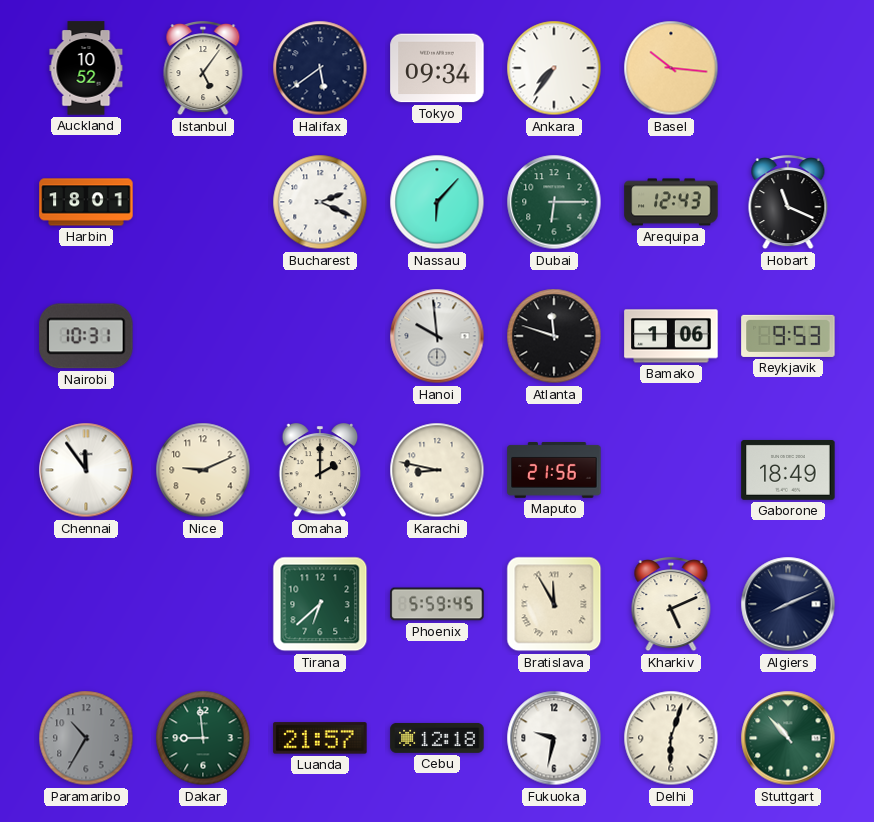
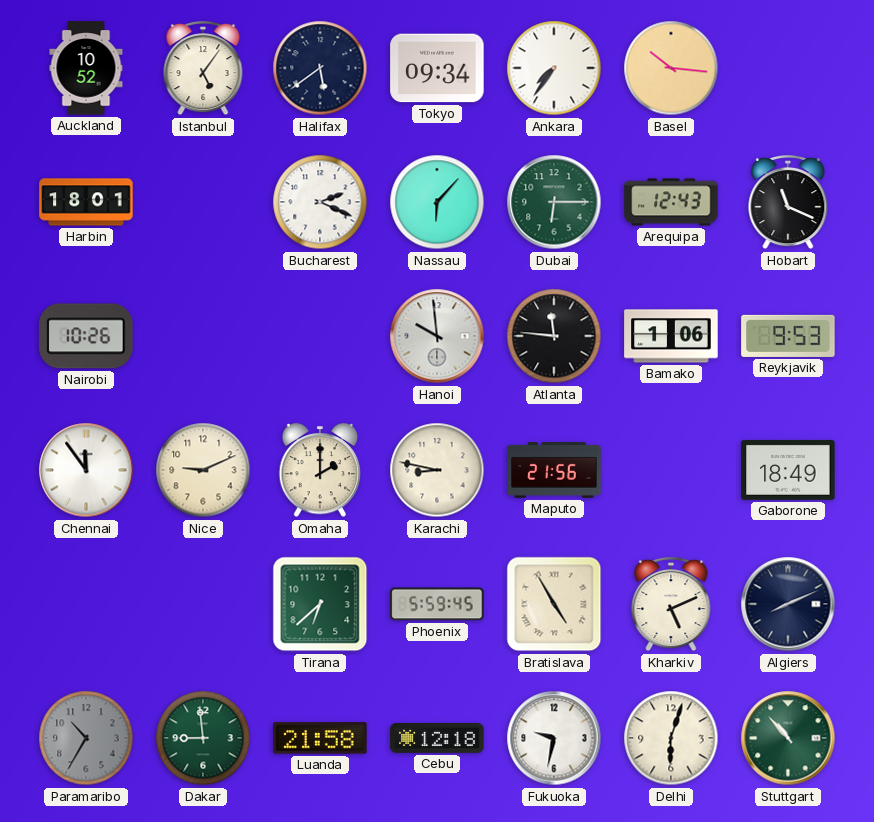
Nairobi: 10:31 -> 10:26
Atlanta: 11:48 -> 11:46
Bratislava: 11:55 -> 4:55
Luanda: 21:57 -> 21:58
